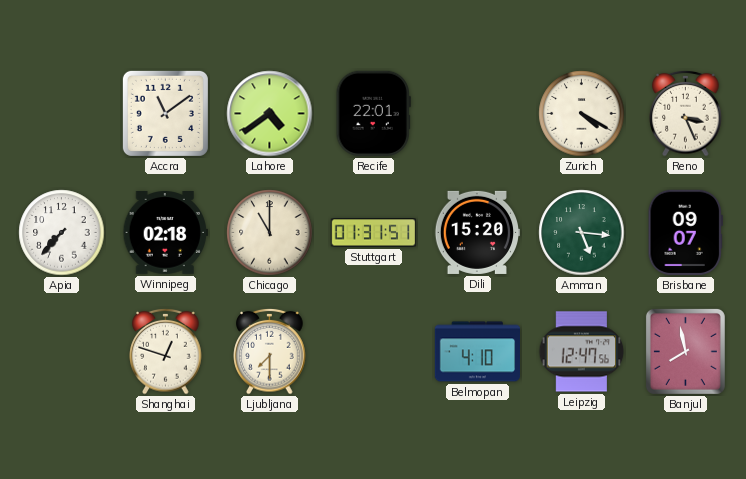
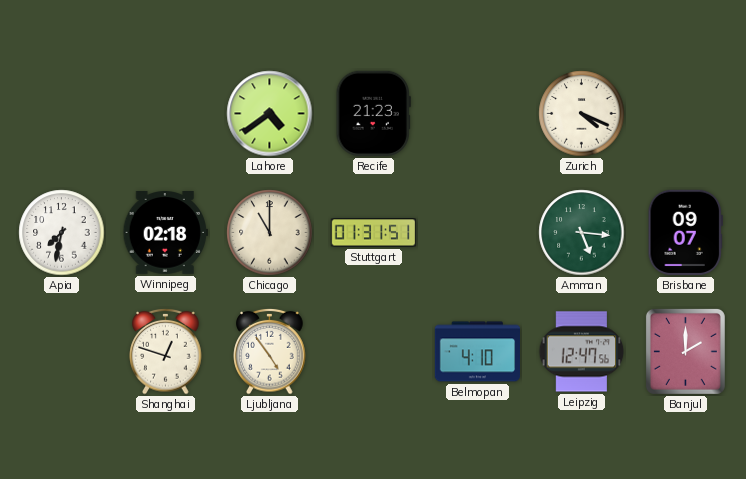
Accra: 11:09 -> none
Recife: 22:01 -> 21:23
Zurich: 4:20 -> 4:19
Reno: 3:26 -> none
Apia: 7:37 -> 7:32
Dili: 15:20 -> none
Ljubljana: 7:30 -> 4:54
Banjul: 7:58 -> 2:00
